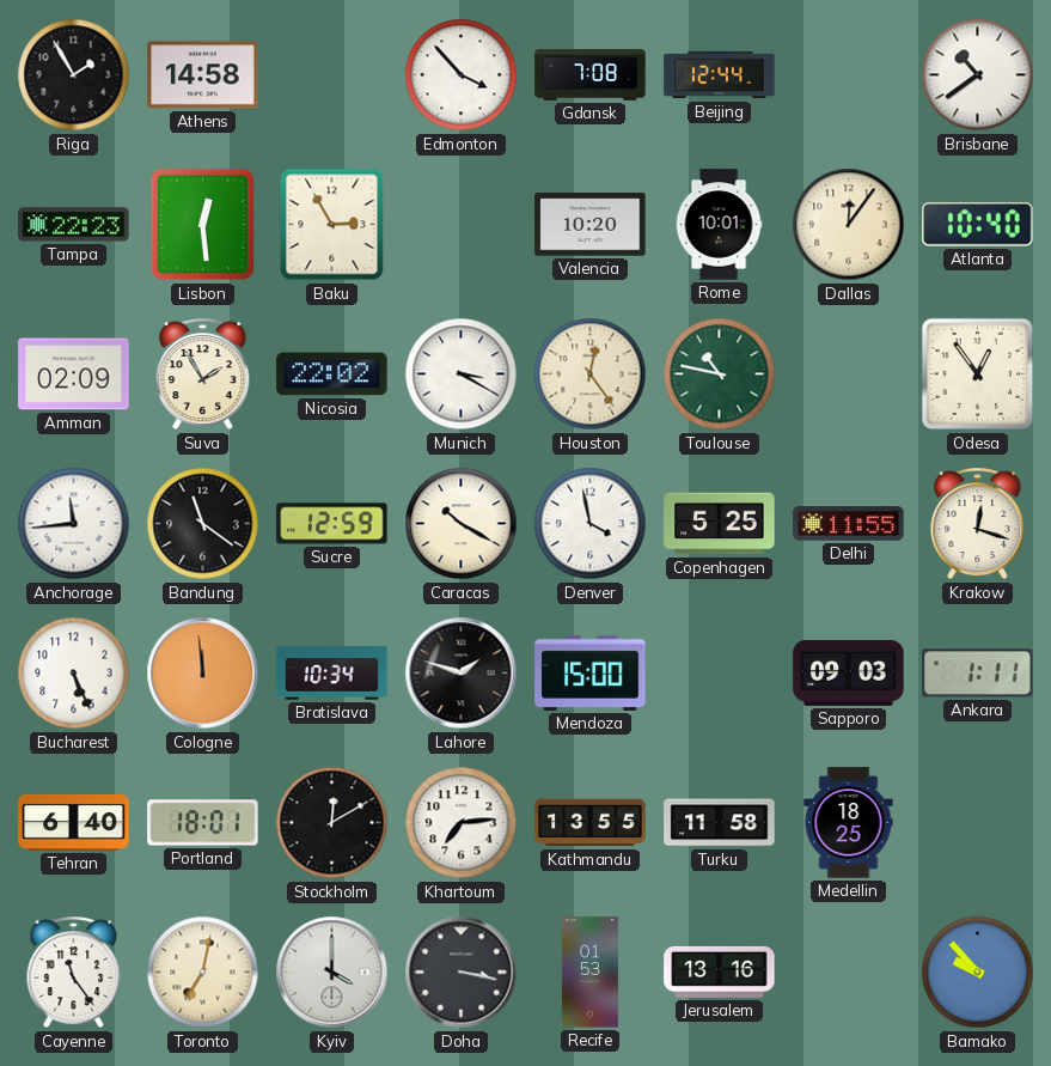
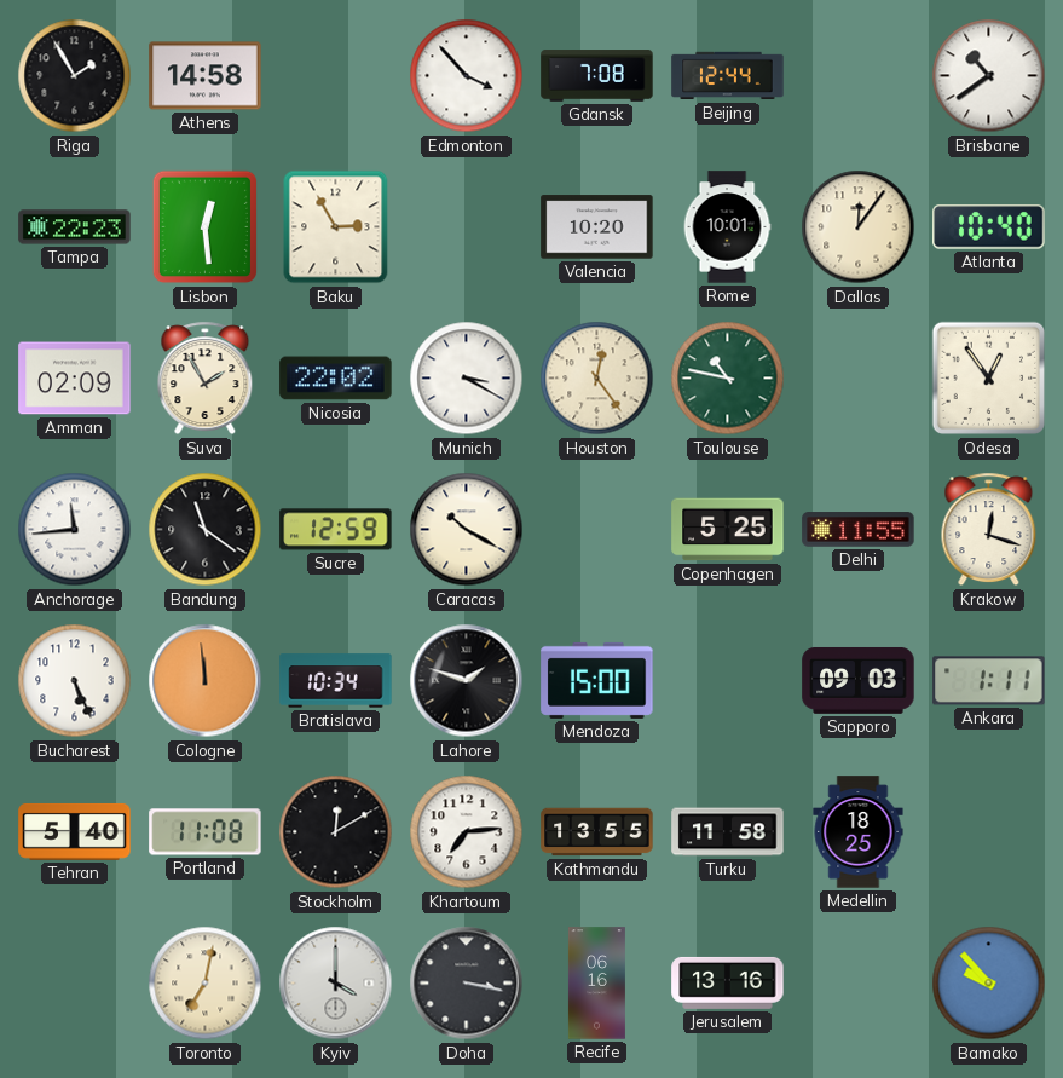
Denver: 3:58 -> none
Tehran: 6:40 -> 5:40
Portland: 18:01 -> 11:08
Cayenne: 11:24 -> none
Recife: 01:53 -> 06:16
